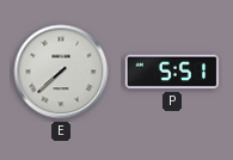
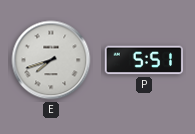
E: 7:38 -> 7:42
